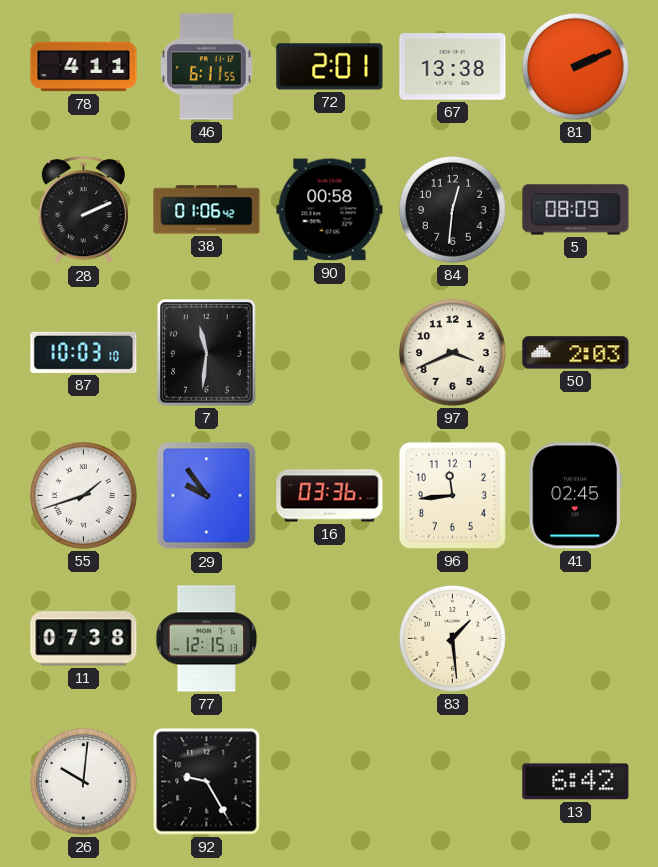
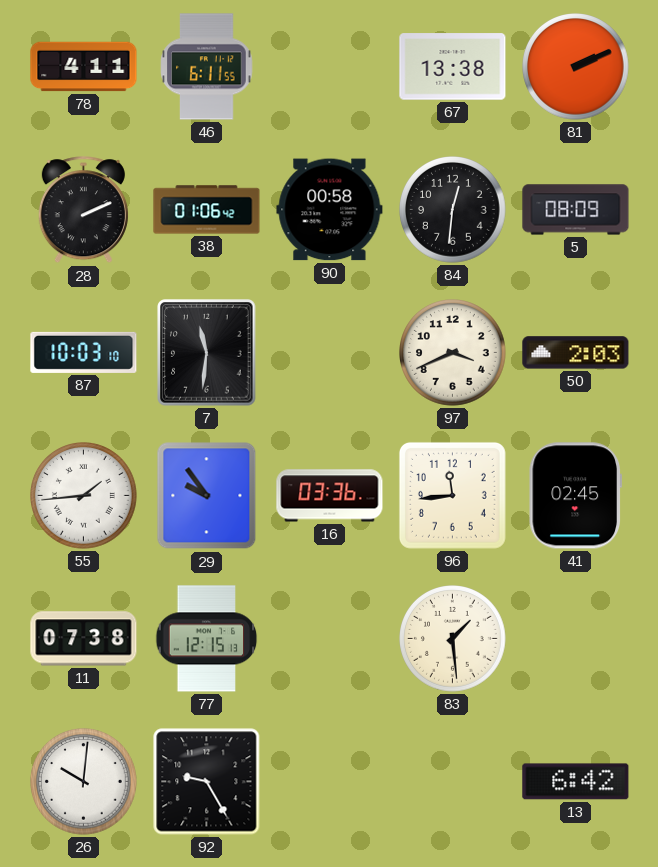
72: 2:01 -> none
55: 1:42 -> 1:44
